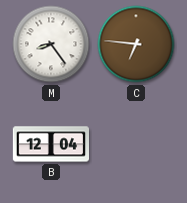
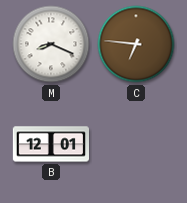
M: 8:24 -> 8:19
B: 12:04 -> 12:01
